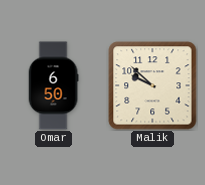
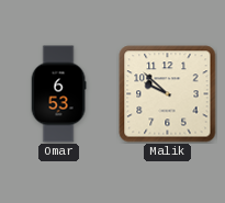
Omar: 6:50 -> 6:53
